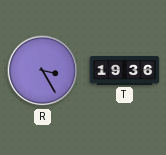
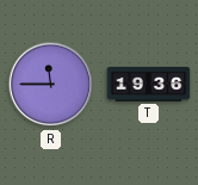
R: 3:25 -> 11:45
